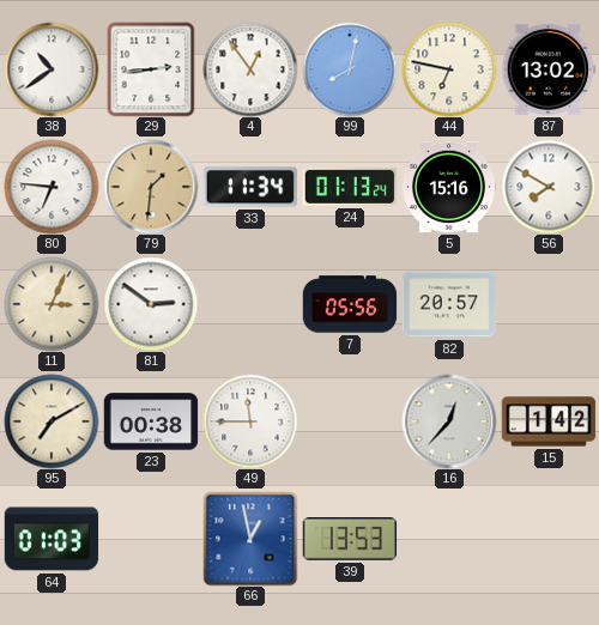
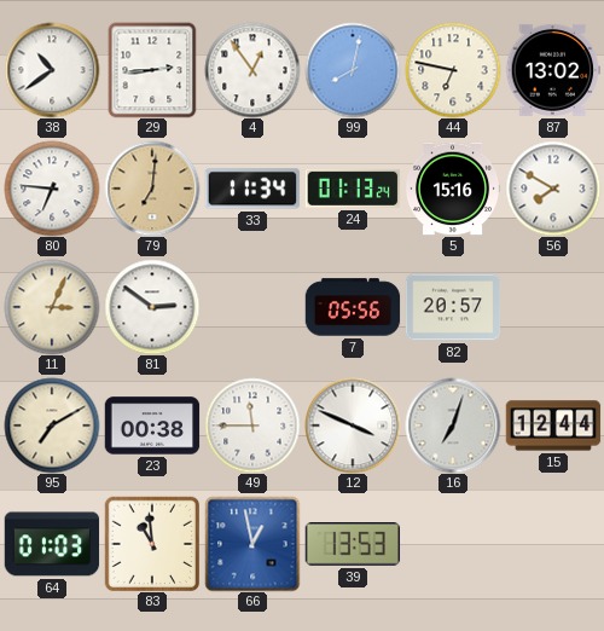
79: 1:31 -> 7:01
12: none -> 3:49
16: 12:37 -> 7:03
15: 1:42 -> 12:44
83: none -> 10:59
